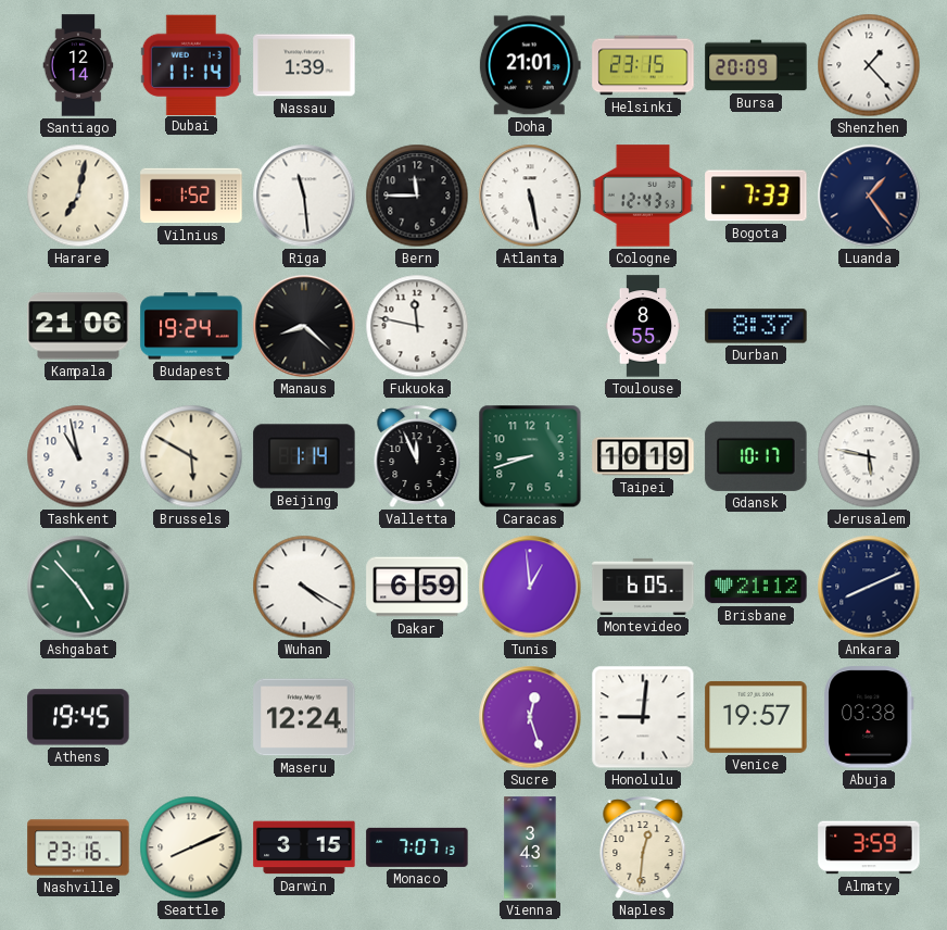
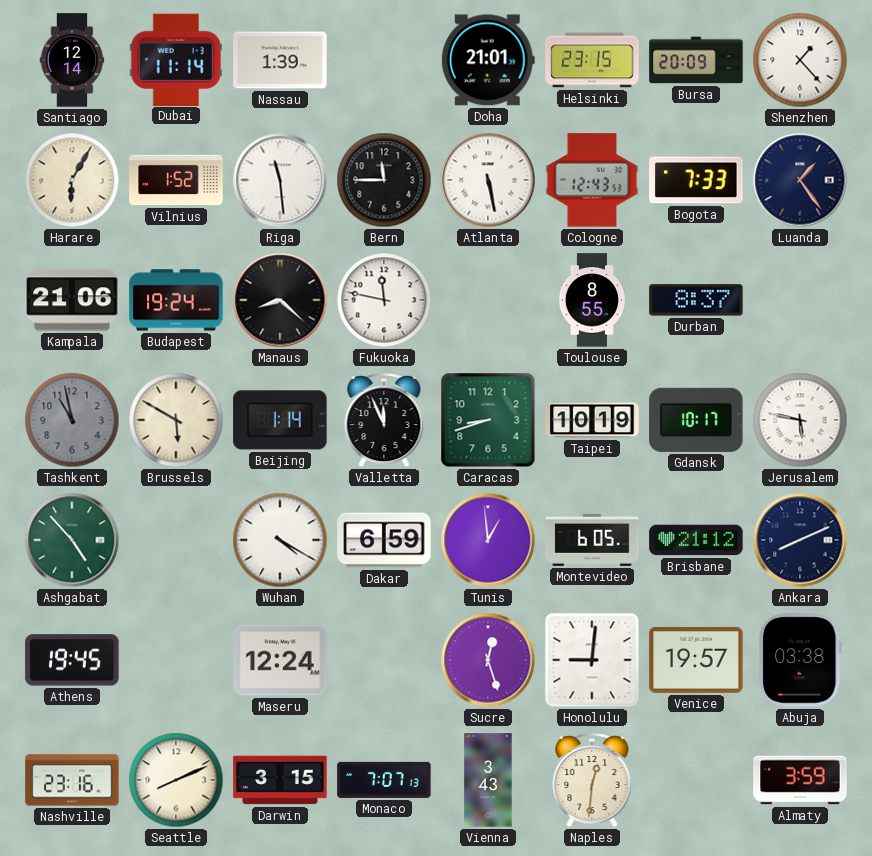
Harare: 7:02 -> 6:05
Tashkent dial: white -> grey
